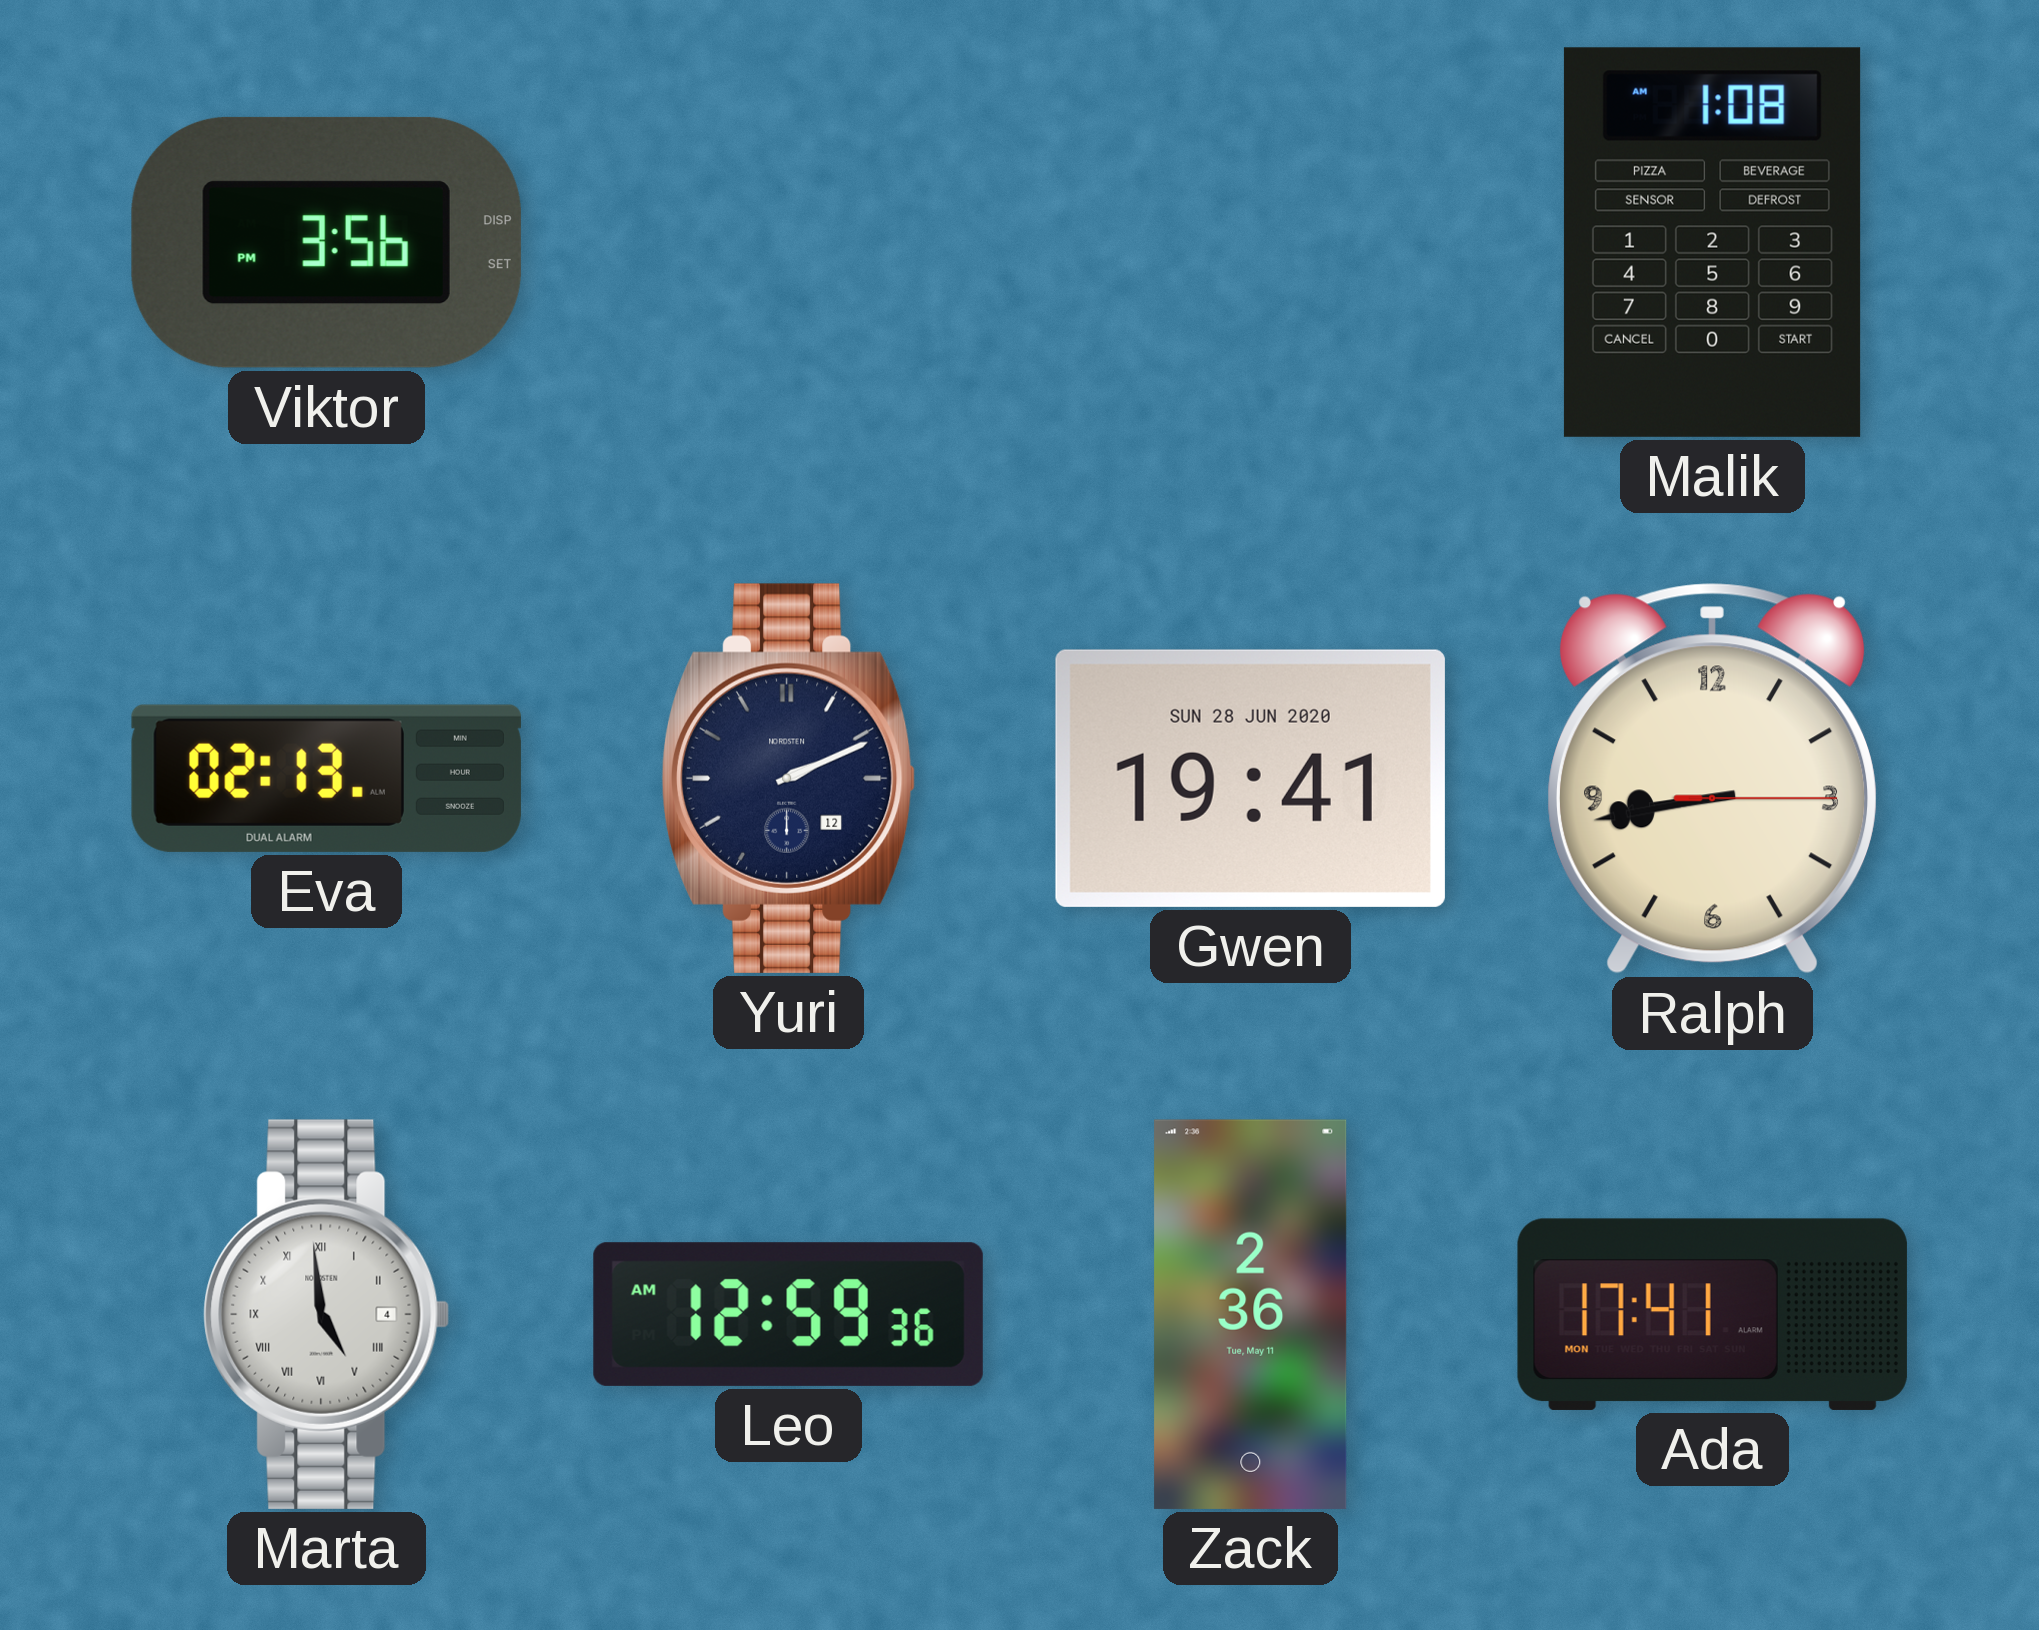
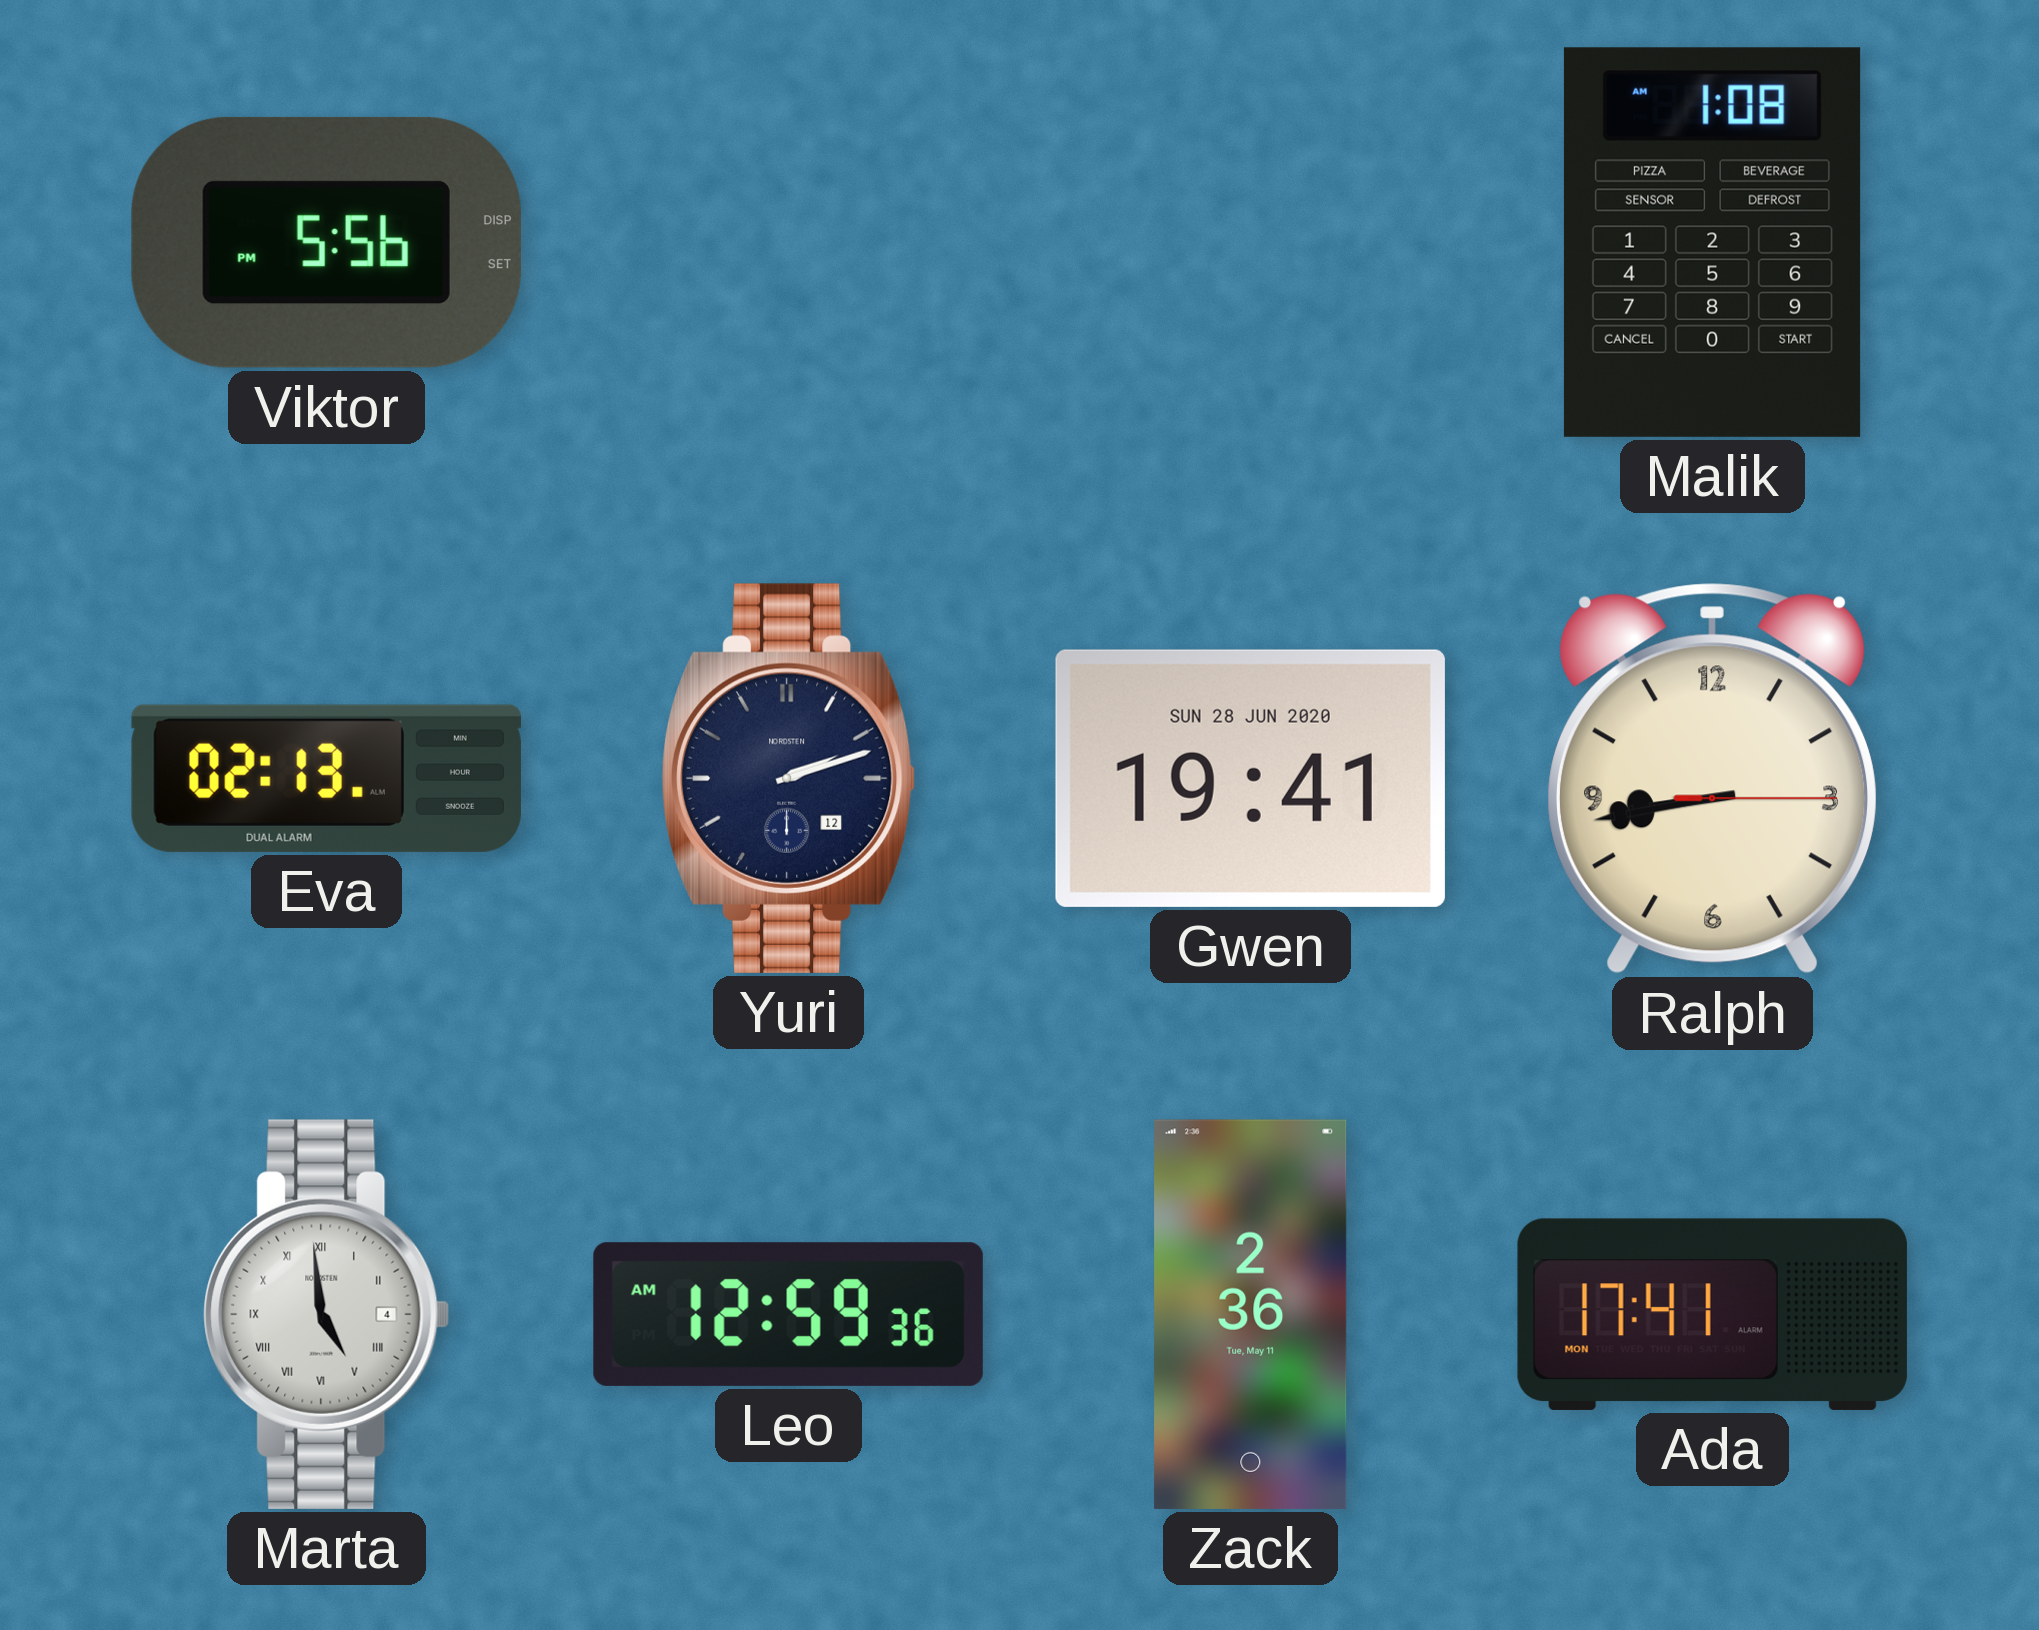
Viktor: 3:56 -> 5:56
Yuri: 2:11 -> 2:12
